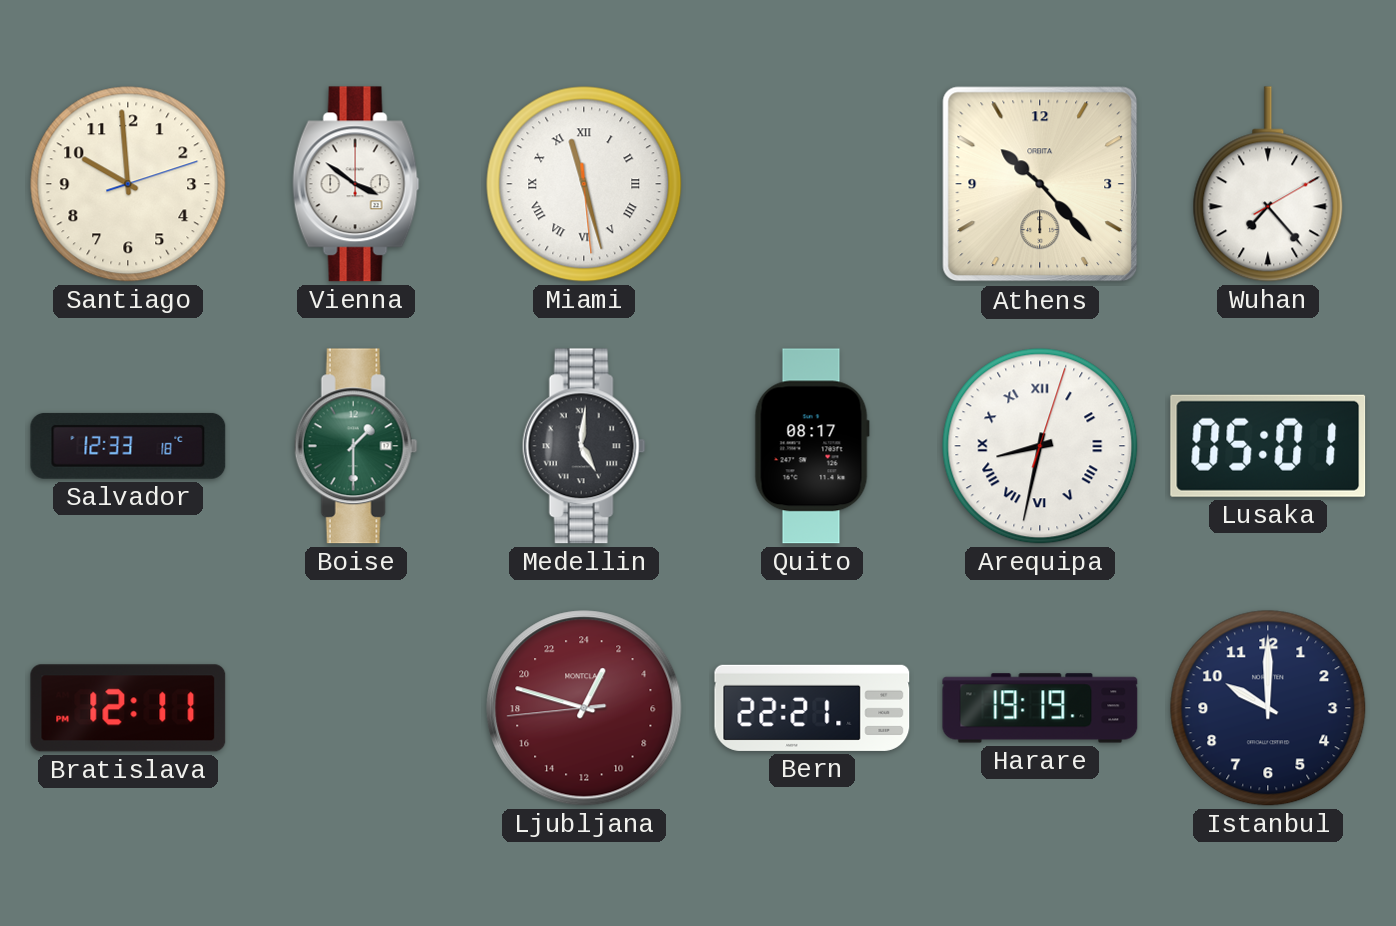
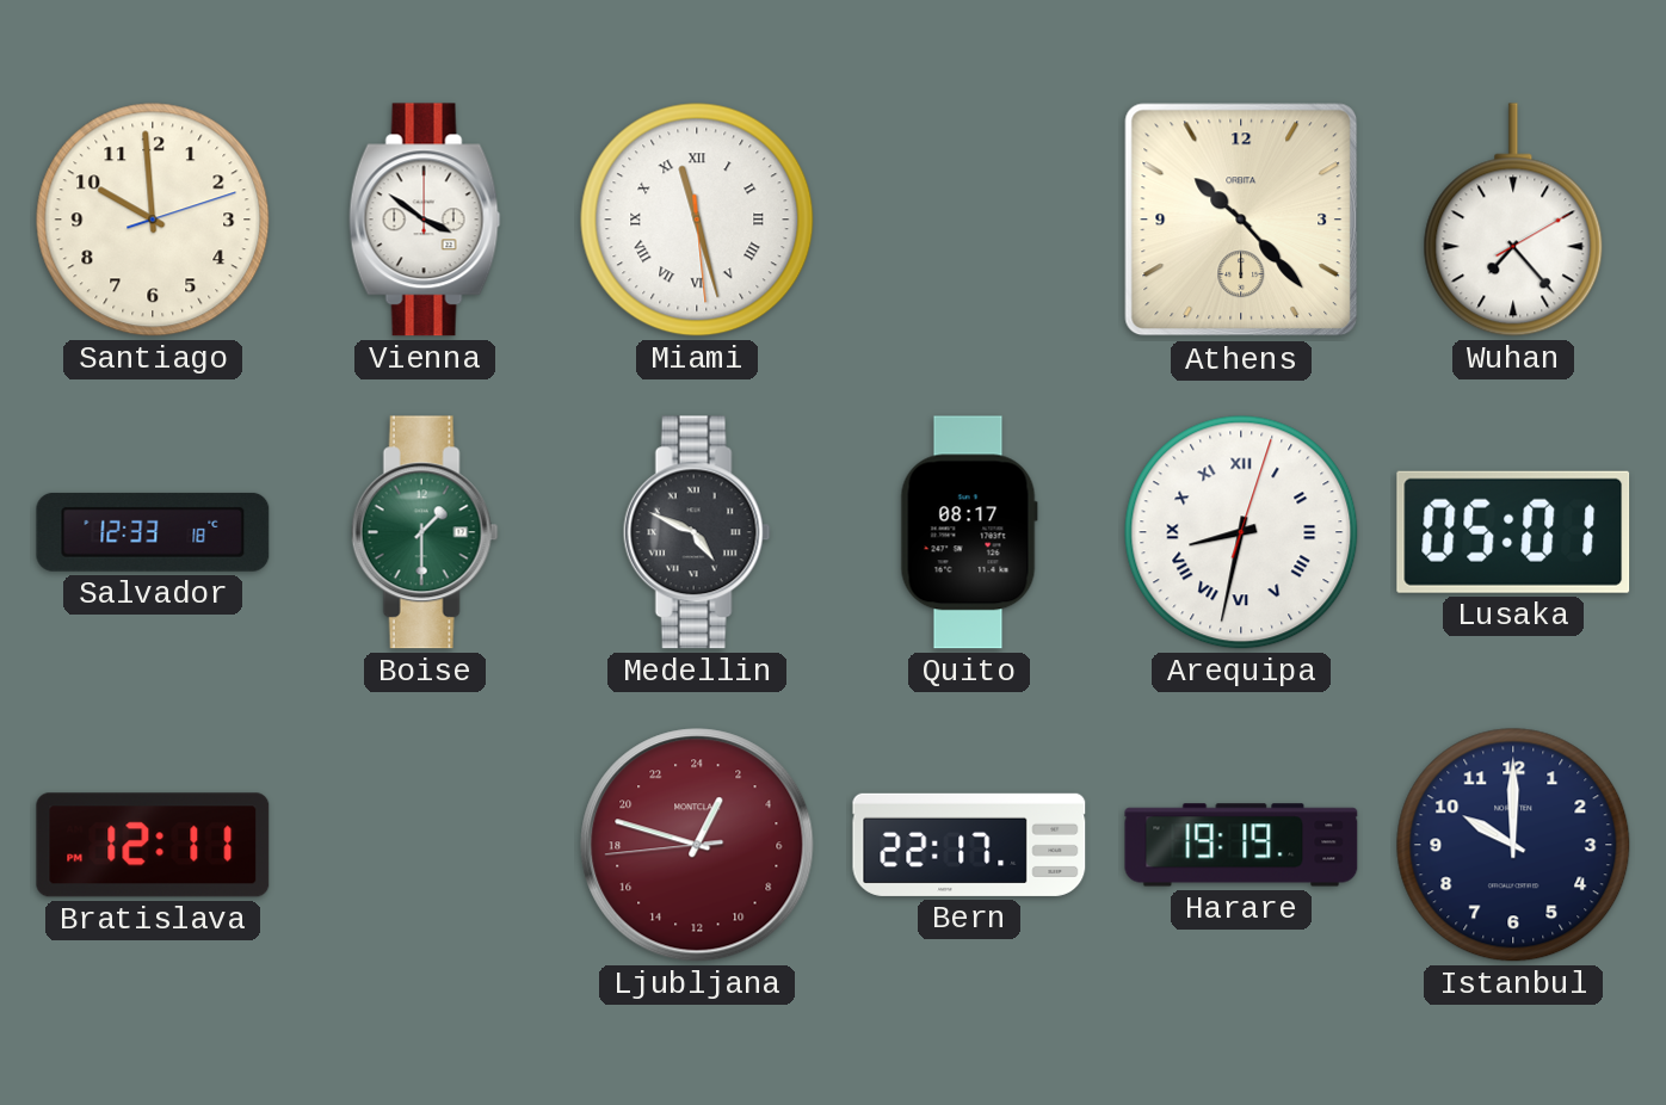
Medellin: 5:01 -> 4:49
Bern: 22:21 -> 22:17
